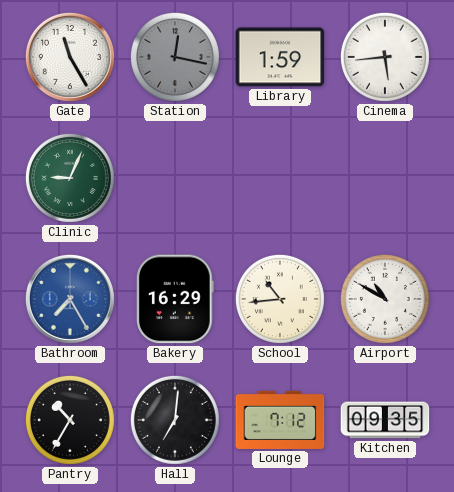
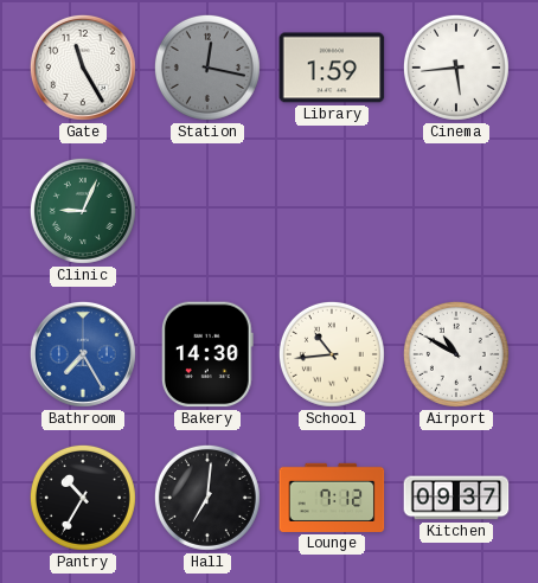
Bakery: 16:29 -> 14:30
Kitchen: 09:35 -> 09:37
